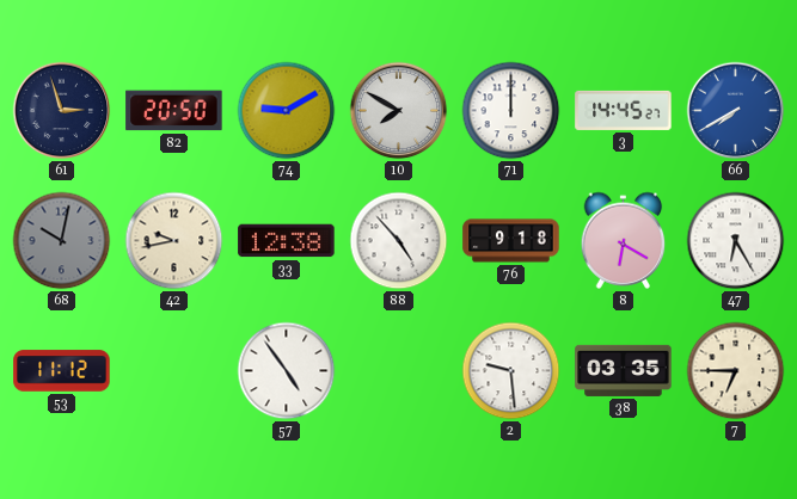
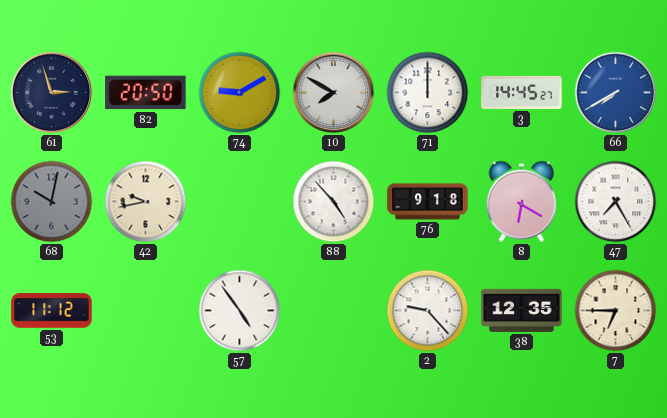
33: 12:38 -> none
47: 6:25 -> 7:25
2: 9:29 -> 9:23
38: 03:35 -> 12:35
